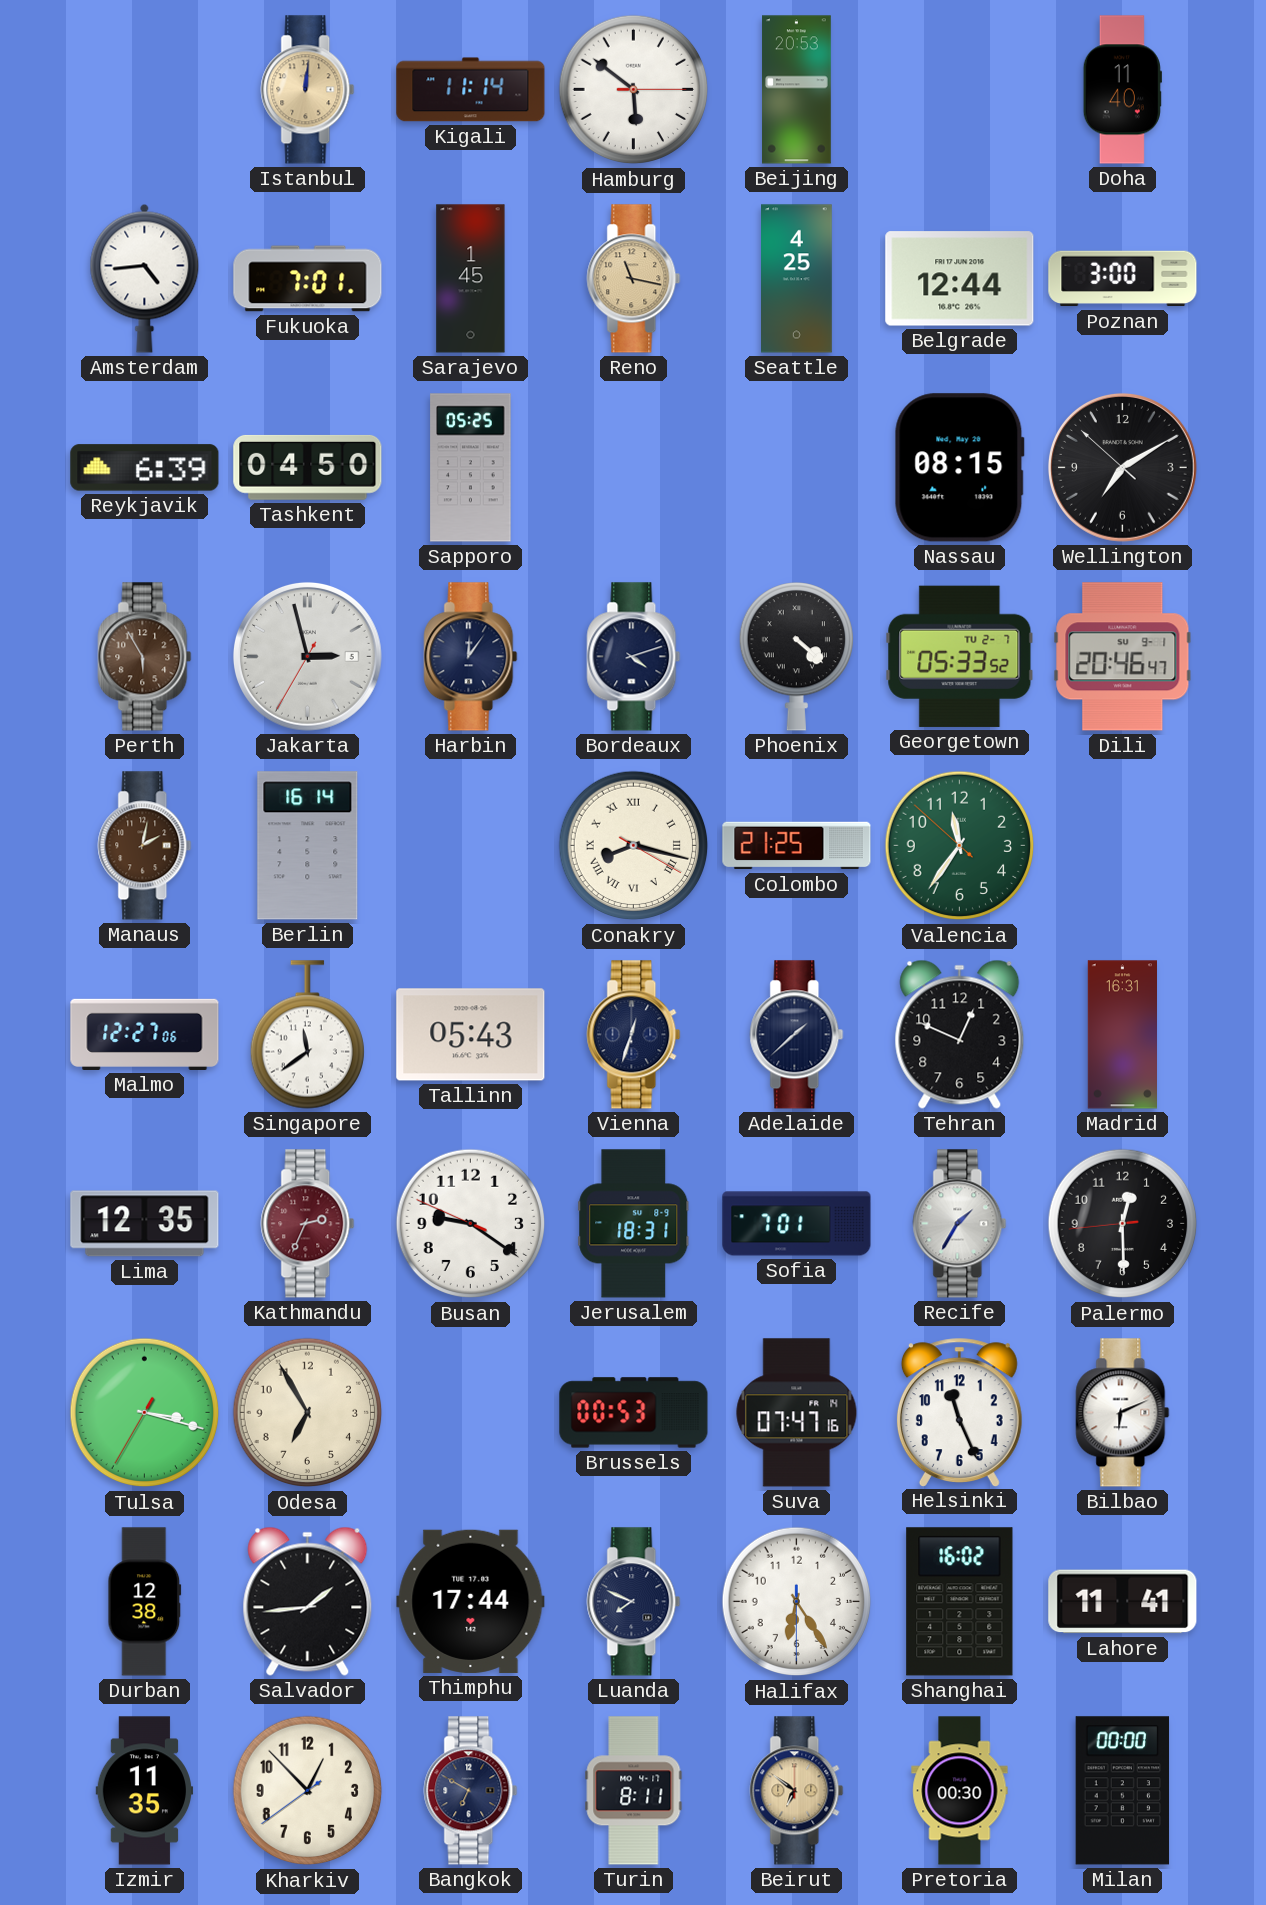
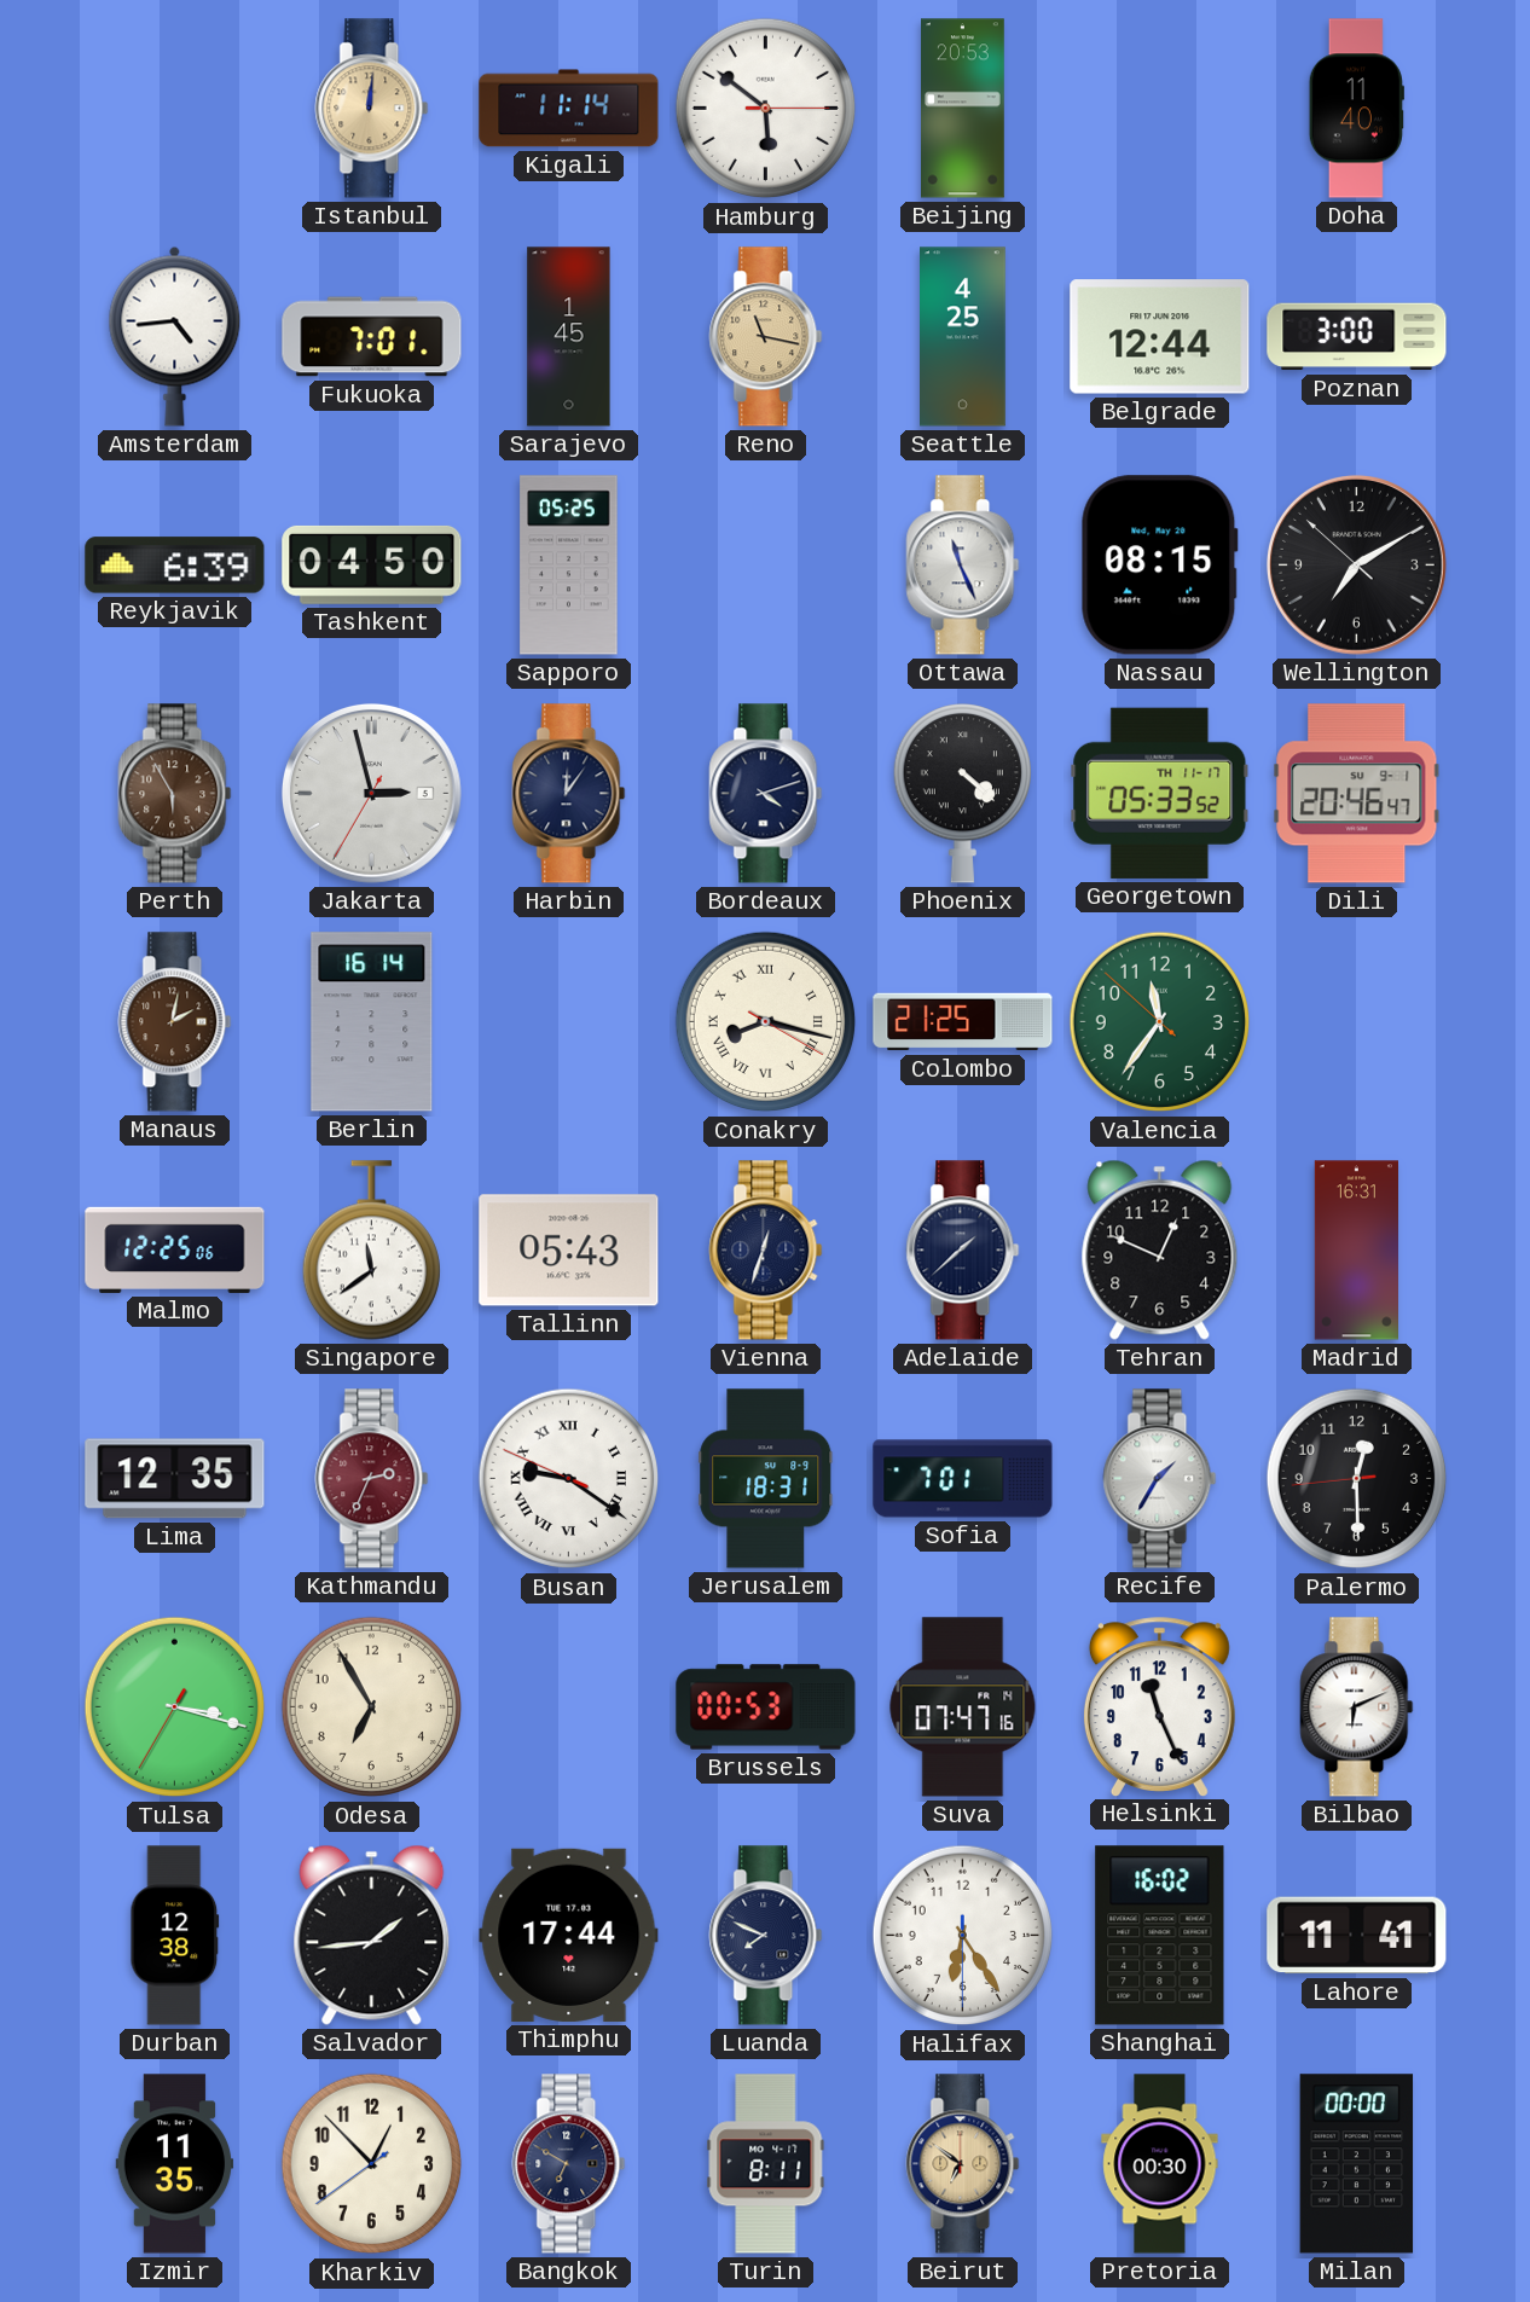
Ottawa: none -> 11:26
Georgetown date: TU 2-7 -> TH 11-17
Malmo: 12:27 -> 12:25
Busan numerals: Arabic -> Roman
